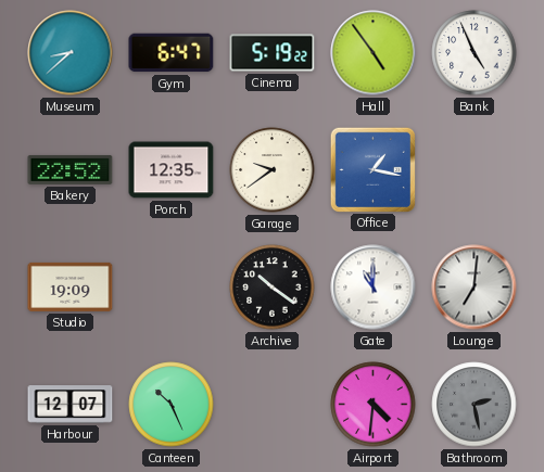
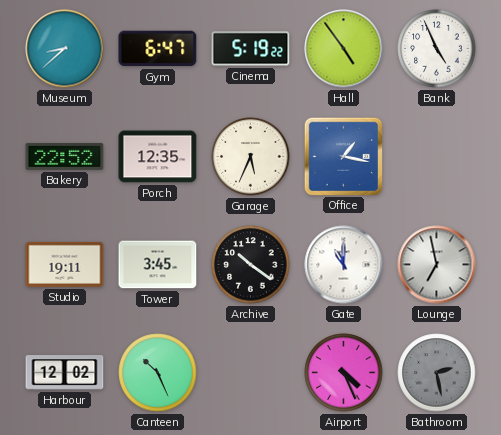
Garage: 9:39 -> 5:34
Studio: 19:09 -> 19:11
Tower: none -> 3:45
Lounge: 7:01 -> 6:58
Harbour: 12:07 -> 12:02
Airport: 4:31 -> 4:26
